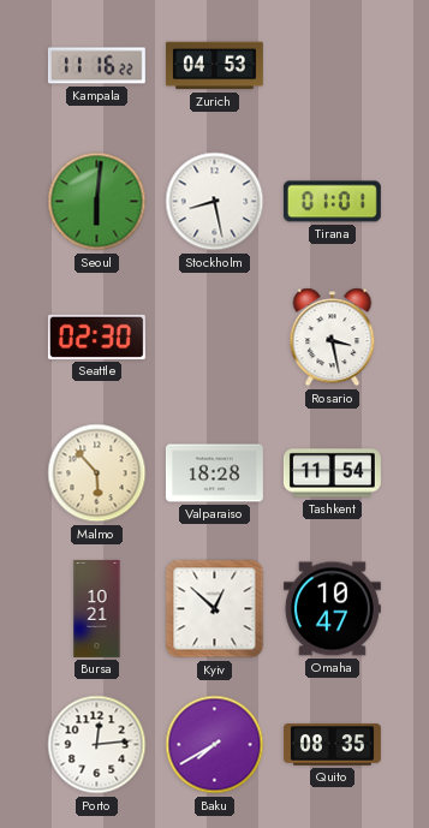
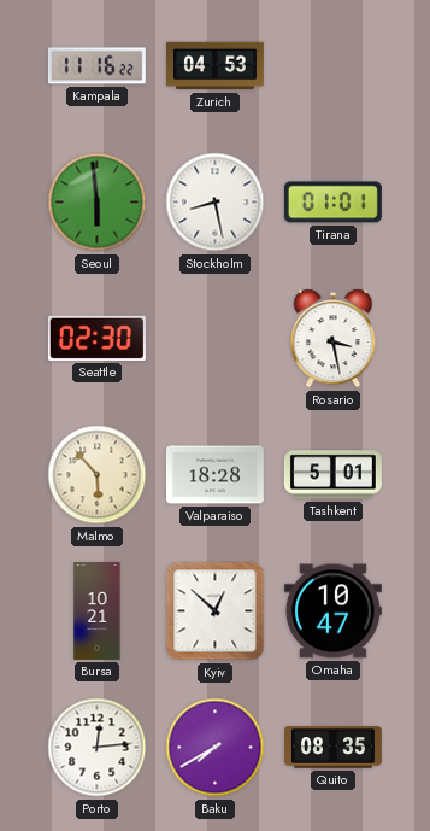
Seoul: 6:01 -> 5:59
Tashkent: 11:54 -> 5:01
